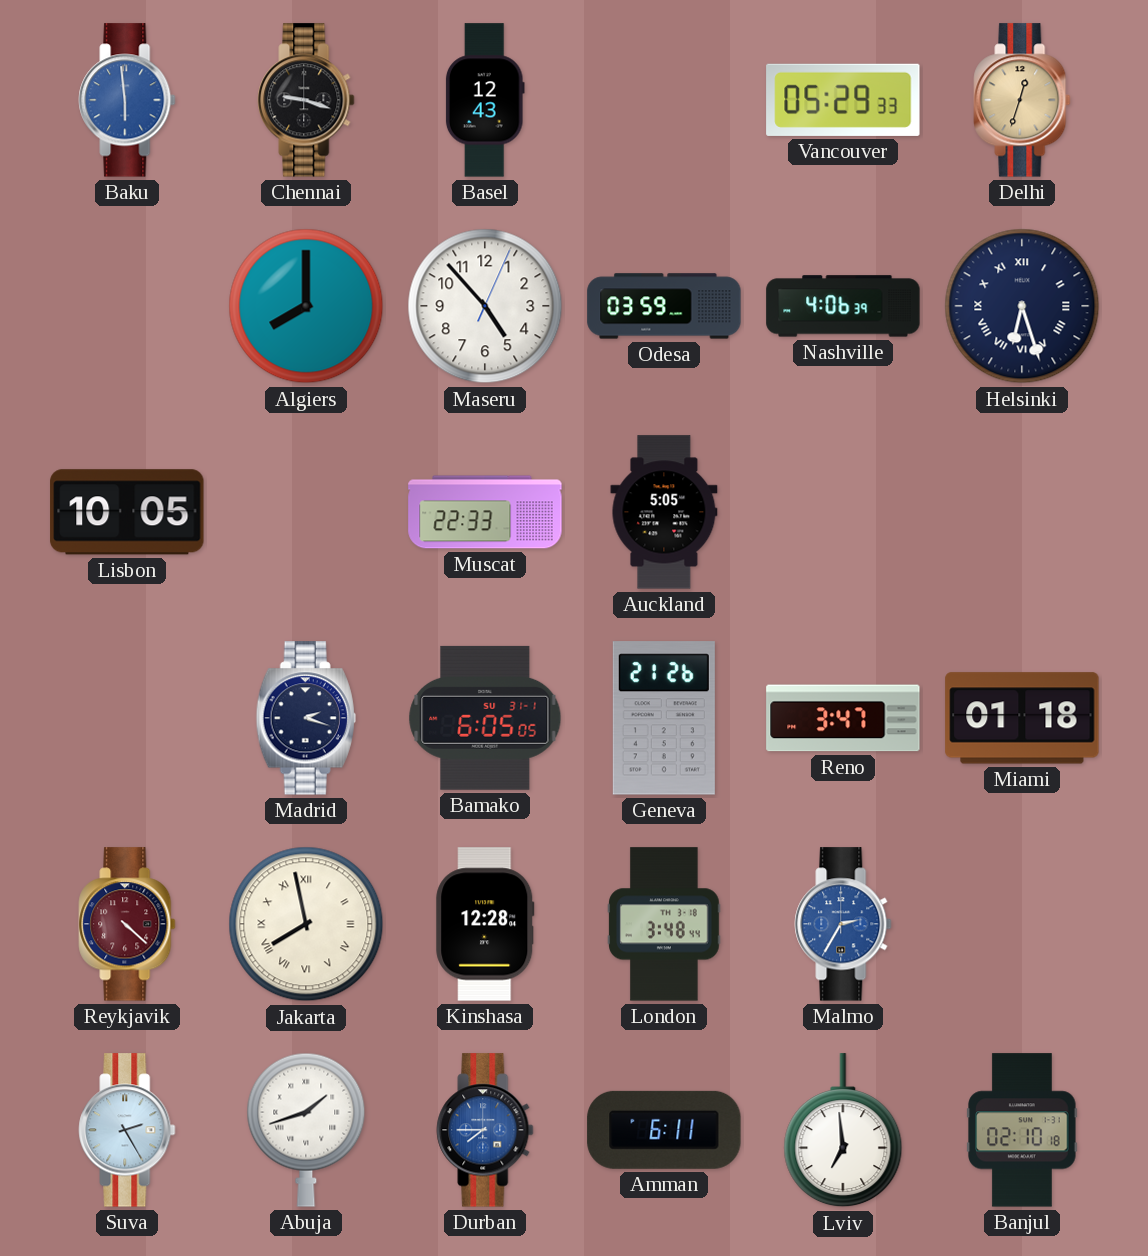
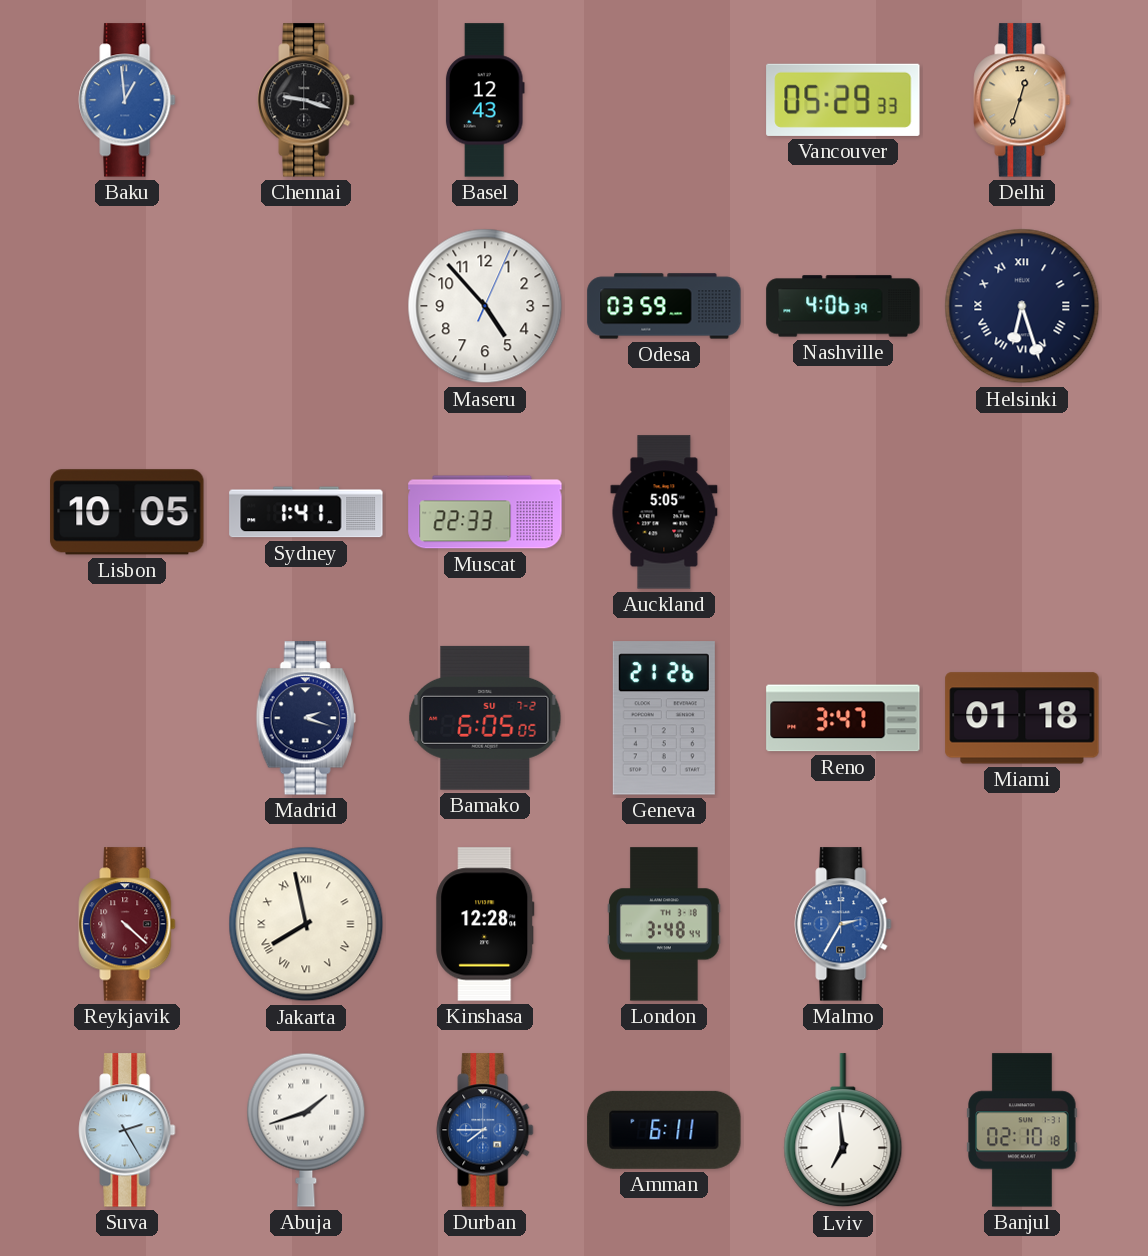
Baku: 5:59 -> 12:59
Algiers: 8:00 -> none
Sydney: none -> 1:41
Bamako date: SU 31-1 -> SU 7-2
